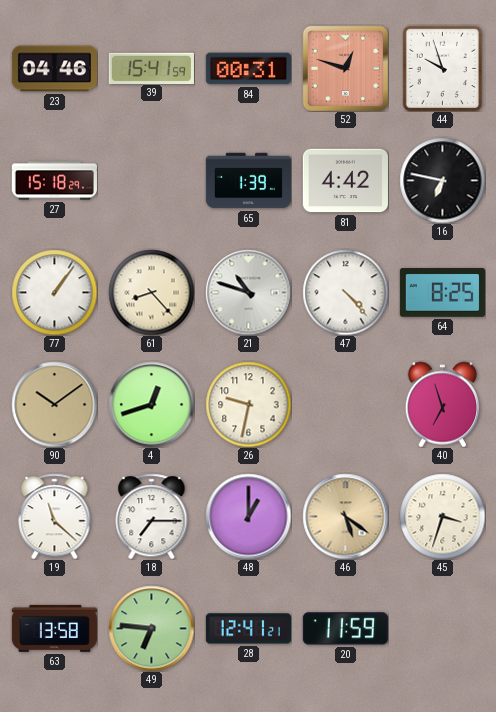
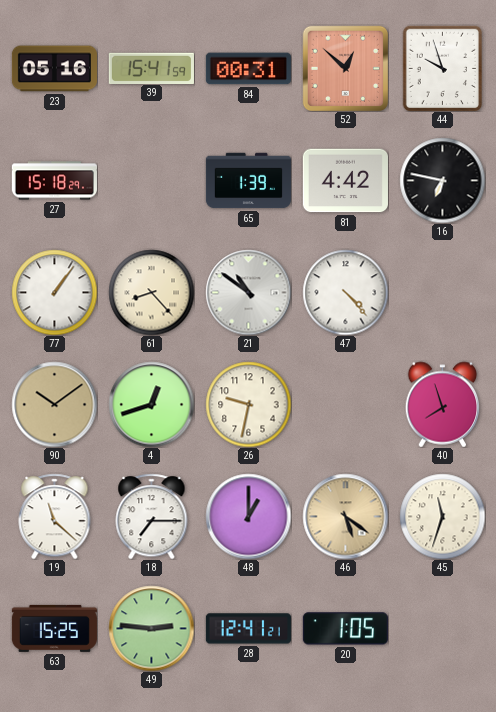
23: 04:46 -> 05:16
52: 12:48 -> 12:52
21: 10:48 -> 10:51
64: 8:25 -> none
40: 6:57 -> 7:57
45: 3:33 -> 11:33
63: 13:58 -> 15:25
49: 6:46 -> 2:46
20: 11:59 -> 1:05
